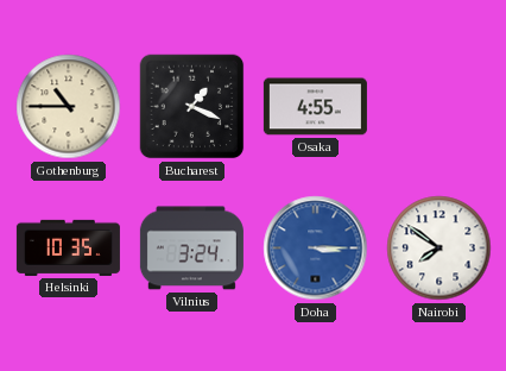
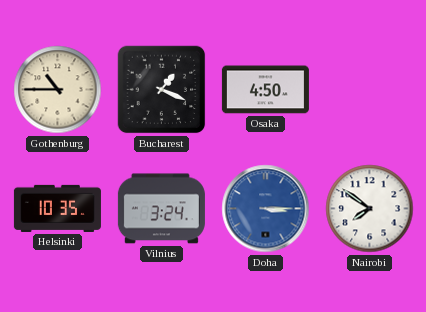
Osaka: 4:55 -> 4:50
